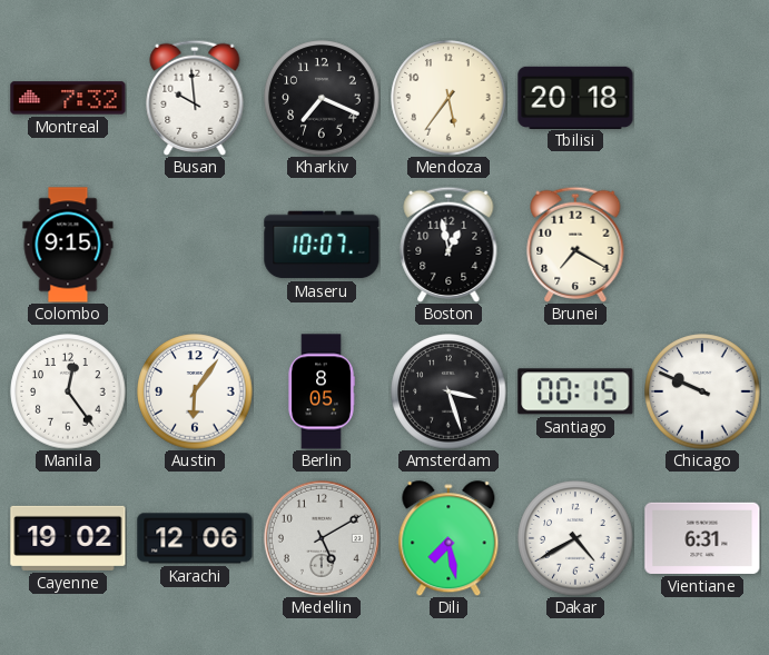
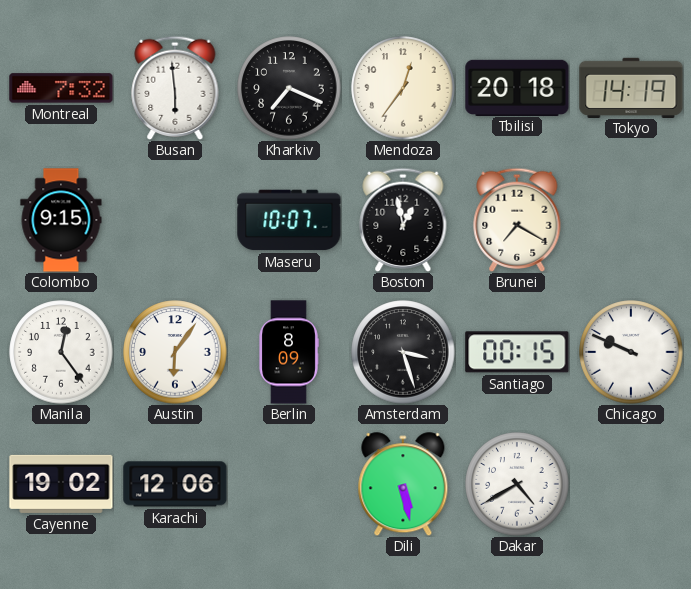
Busan: 9:59 -> 5:59
Mendoza: 5:36 -> 12:36
Tokyo: none -> 14:19
Berlin: 8:05 -> 8:09
Medellin: 5:10 -> none
Dili: 7:28 -> 5:28
Vientiane: 6:31 -> none
